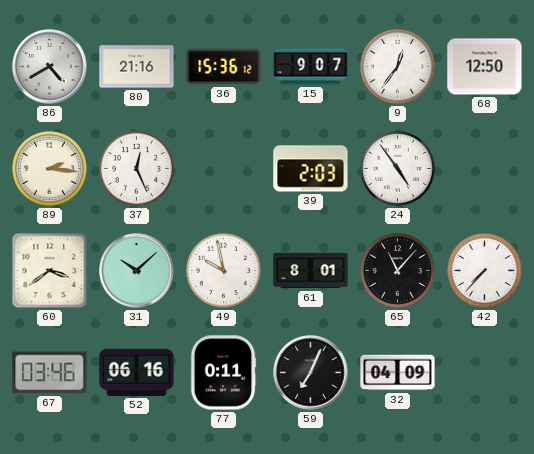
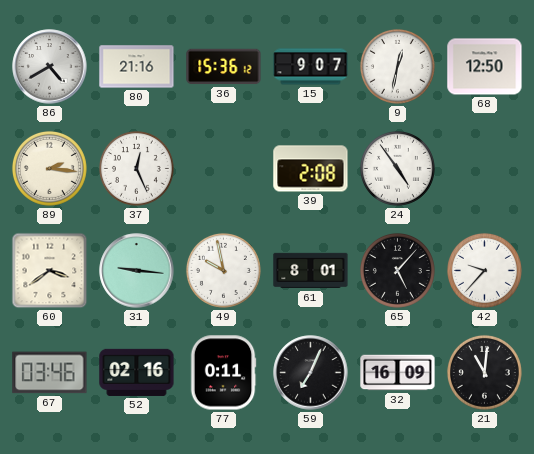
9: 12:36 -> 12:32
39: 2:03 -> 2:08
31: 10:08 -> 9:16
65: 11:07 -> 5:07
42: 7:37 -> 9:37
52: 06:16 -> 02:16
32: 04:09 -> 16:09
21: none -> 11:01
